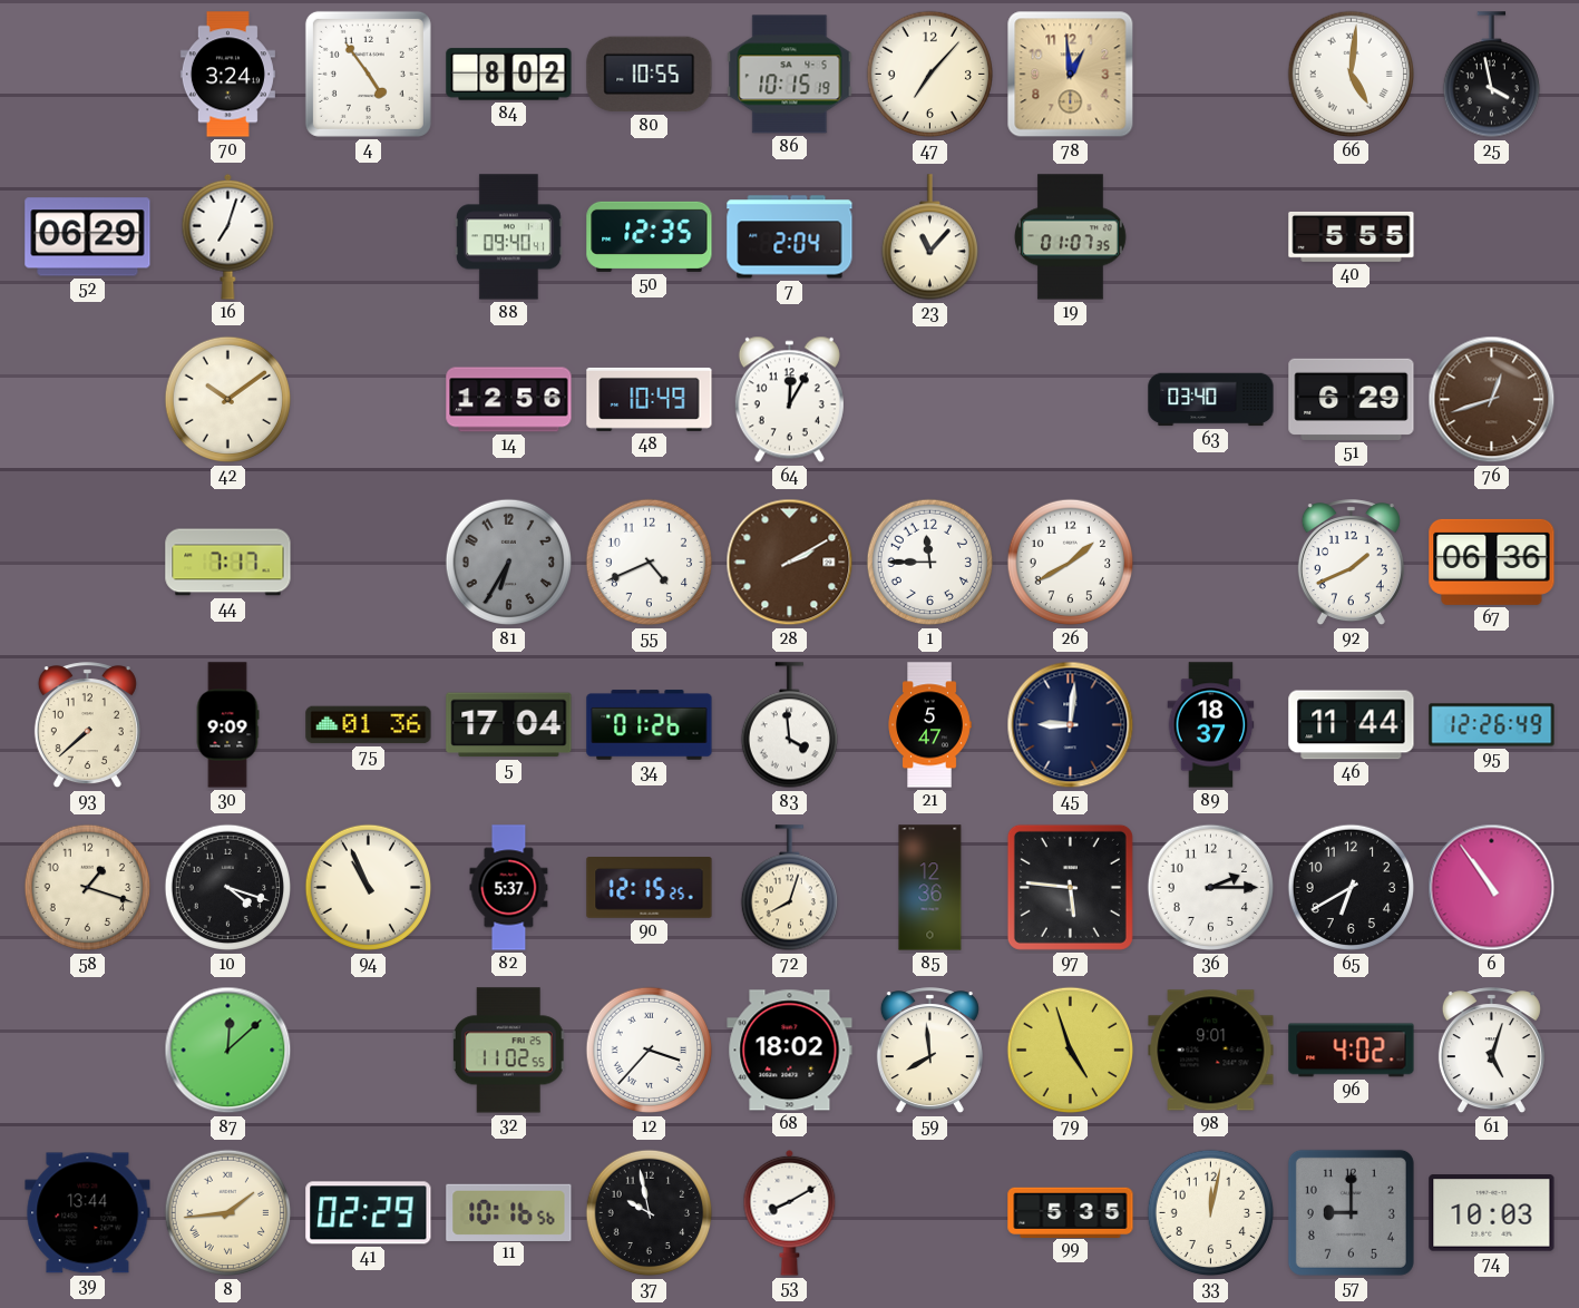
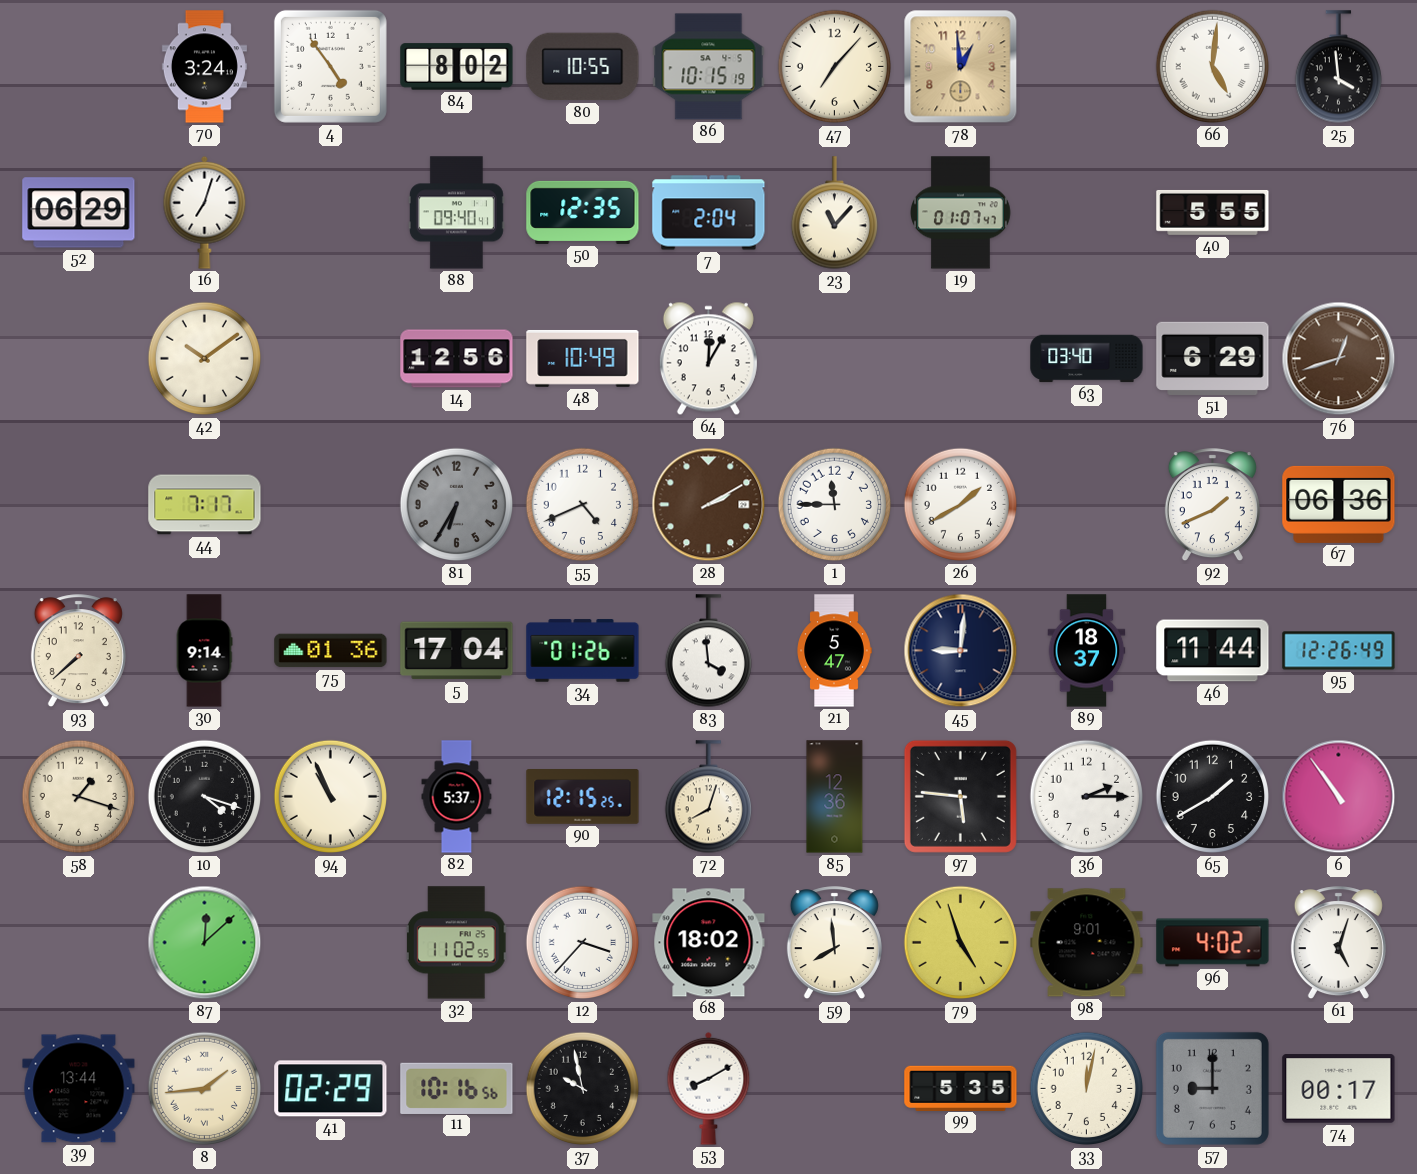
25: 3:58 -> 3:59
19: 01:07:35 -> 01:07:47
30: 9:09 -> 9:14
65: 6:40 -> 1:40
74: 10:03 -> 00:17
